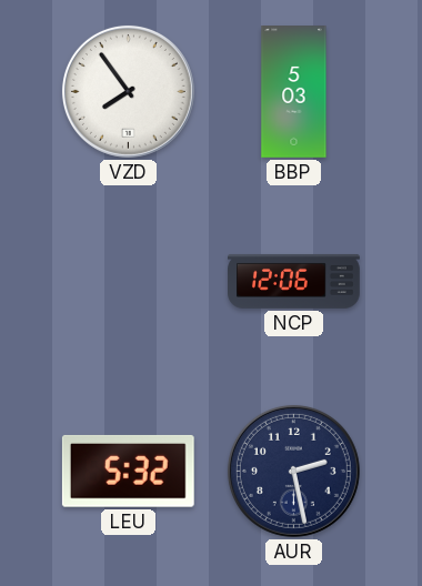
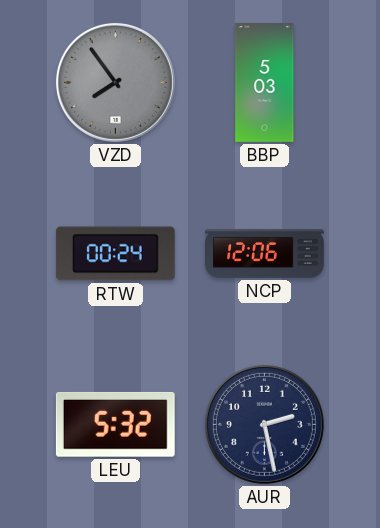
VZD dial: white -> grey
RTW: none -> 00:24
